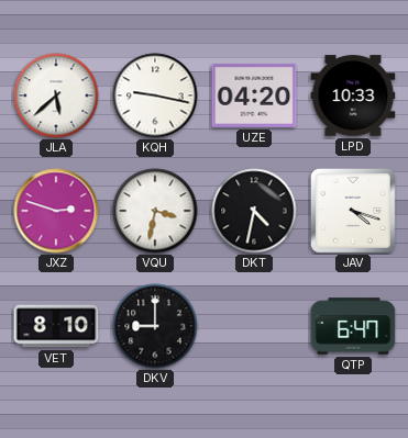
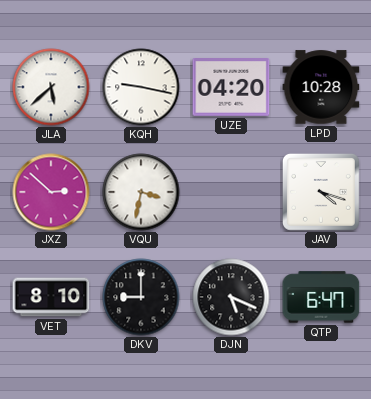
LPD: 10:33 -> 10:28
JXZ: 2:48 -> 2:52
DKT: 4:32 -> none
DJN: none -> 5:19
